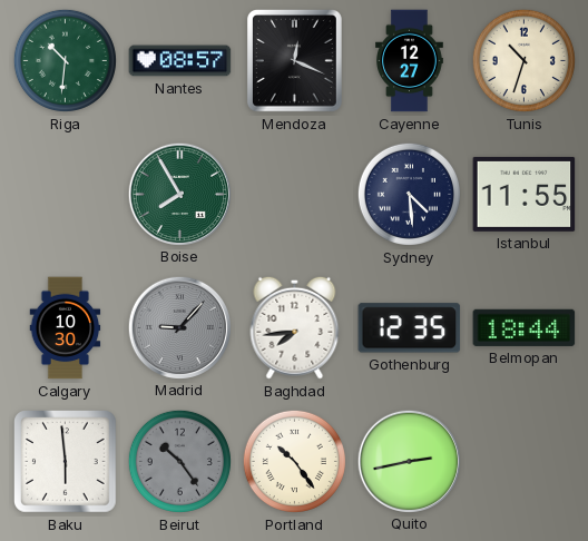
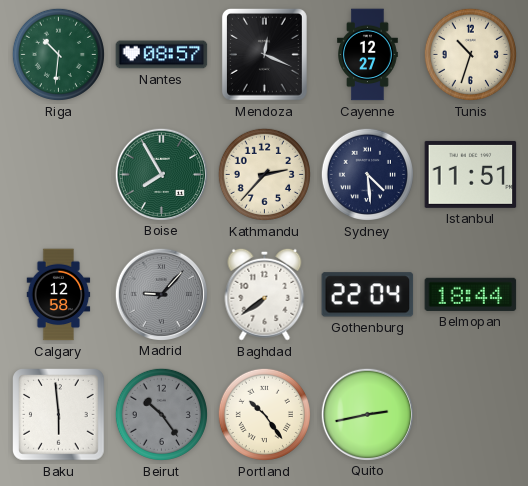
Kathmandu: none -> 2:37
Istanbul: 11:55 -> 11:51
Calgary: 10:30 -> 12:58
Baghdad: 7:44 -> 7:39
Gothenburg: 12:35 -> 22:04
